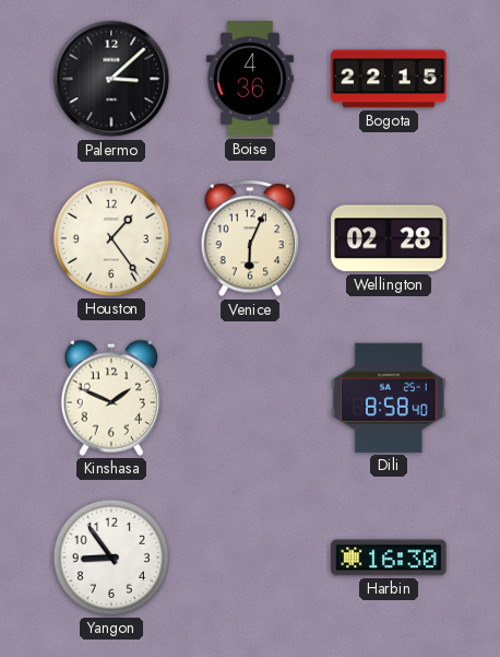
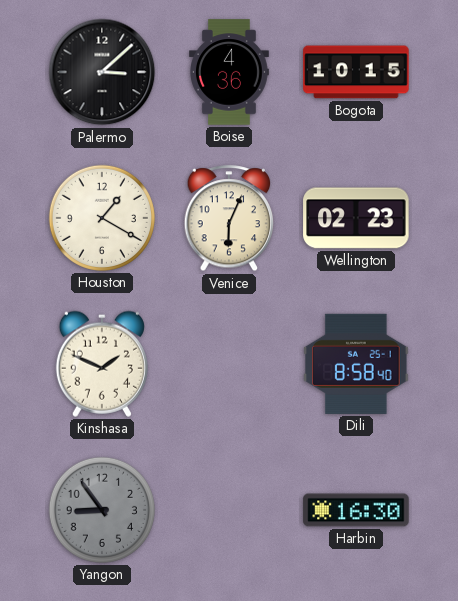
Bogota: 22:15 -> 10:15
Houston: 1:24 -> 1:20
Wellington: 02:28 -> 02:23
Yangon dial: white -> grey
